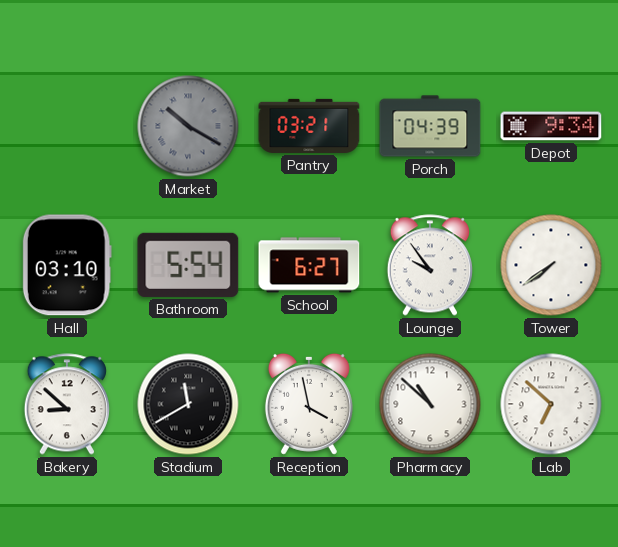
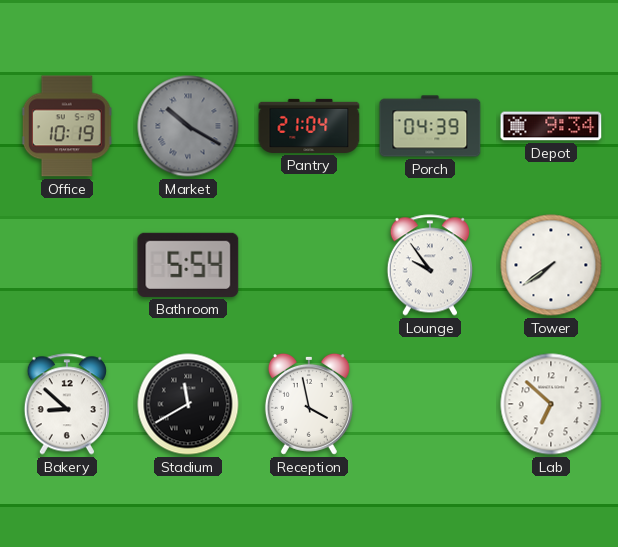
Office: none -> 10:19
Pantry: 03:21 -> 21:04
Hall: 03:10 -> none
School: 6:27 -> none
Pharmacy: 10:52 -> none
